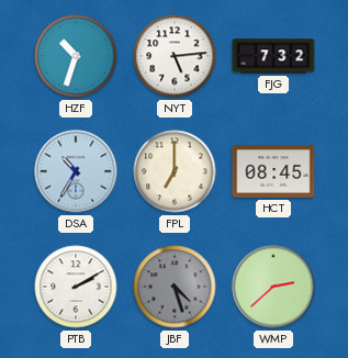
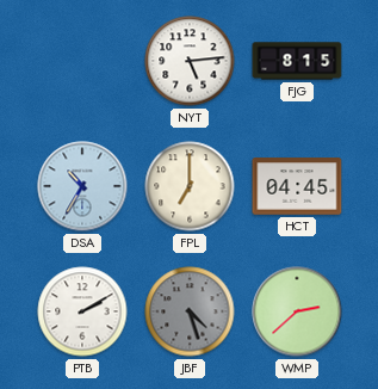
HZF: 10:33 -> none
FJG: 7:32 -> 8:15
HCT: 08:45 -> 04:45
